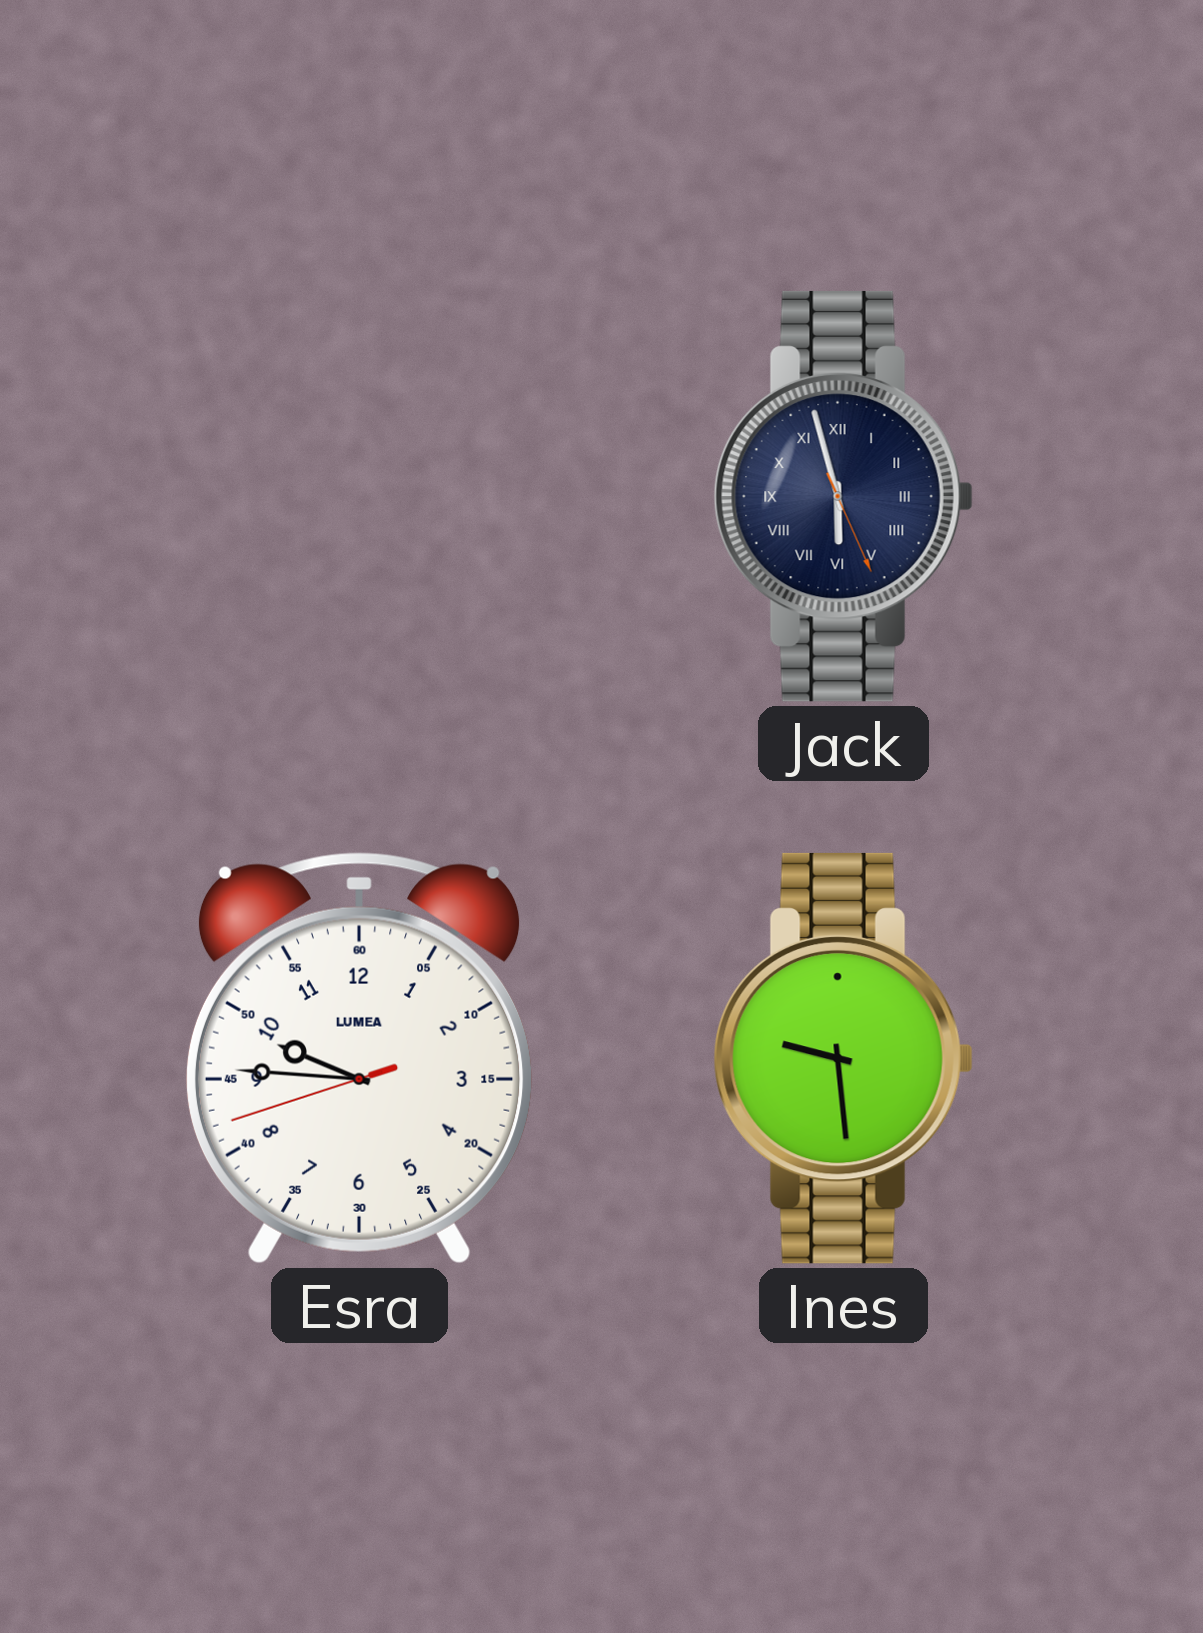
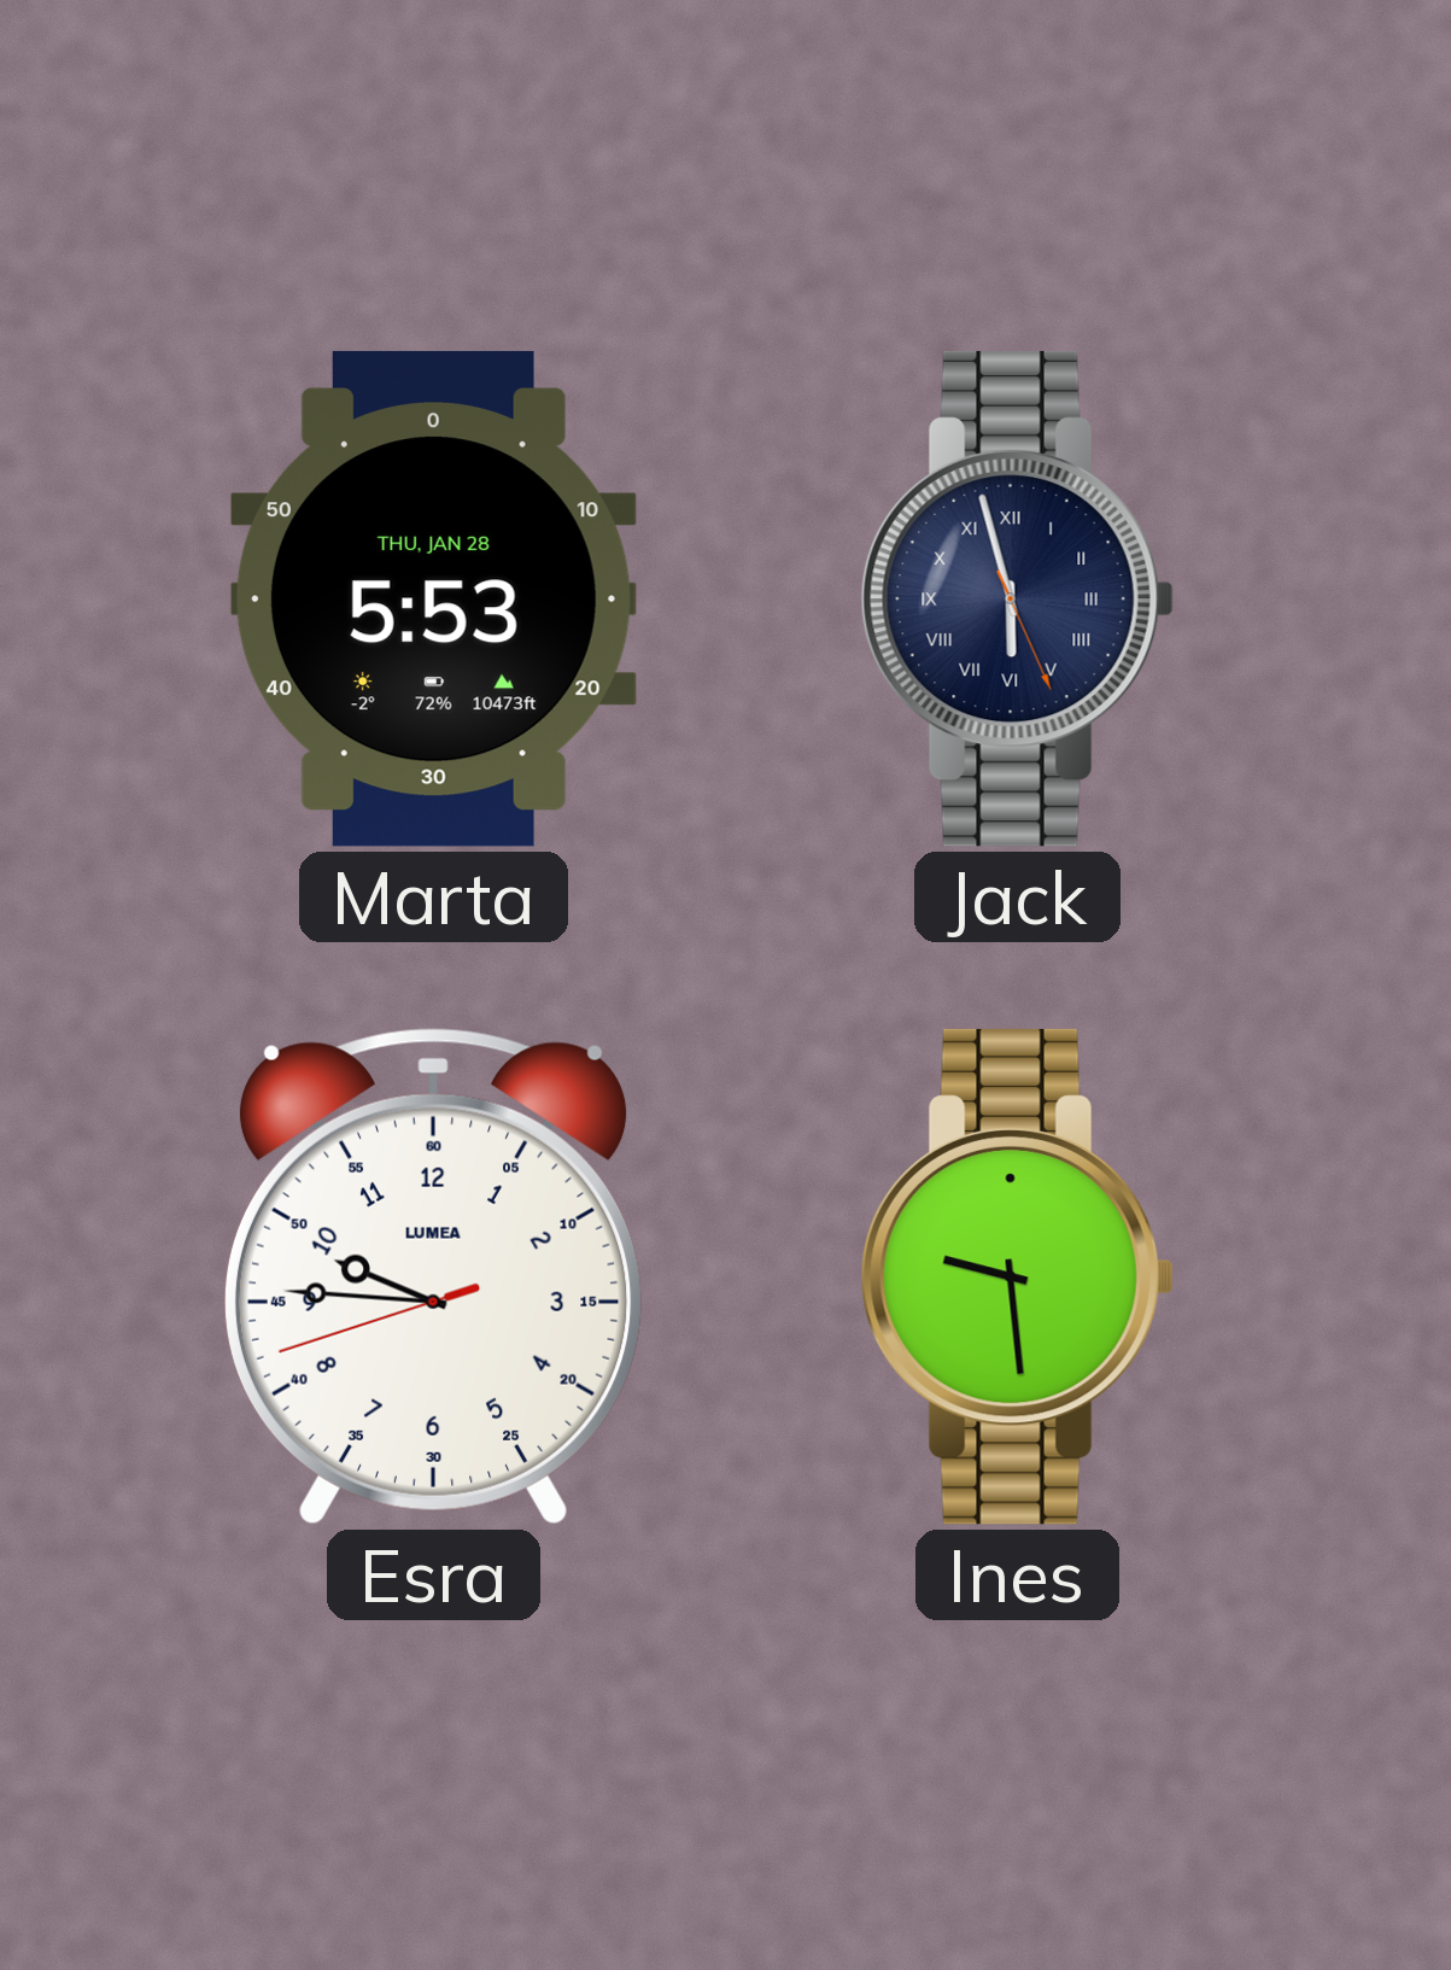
Marta: none -> 5:53
